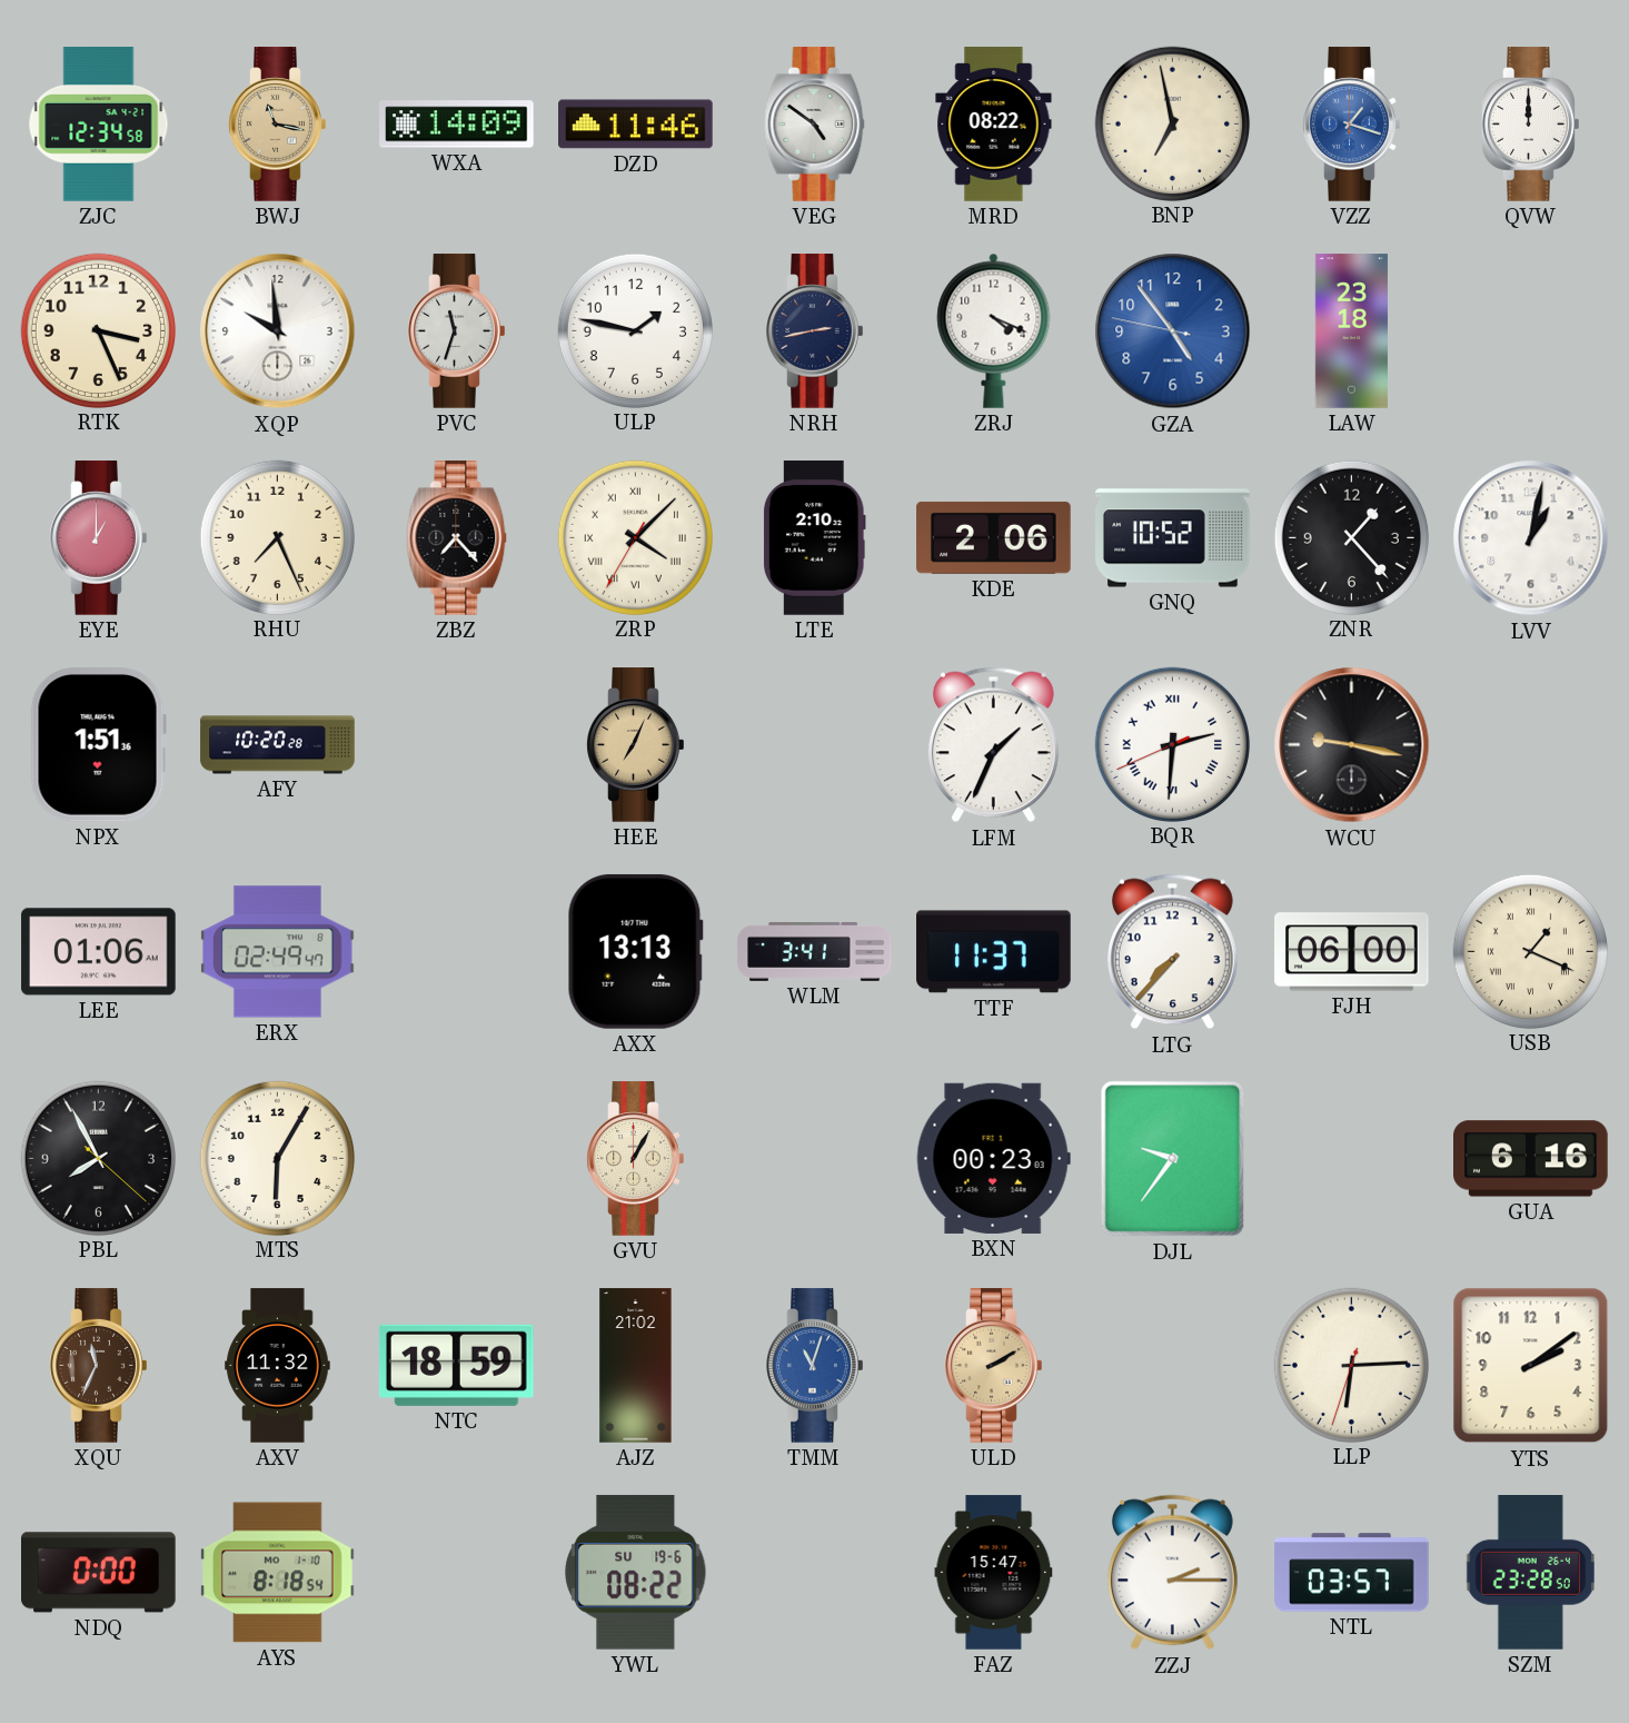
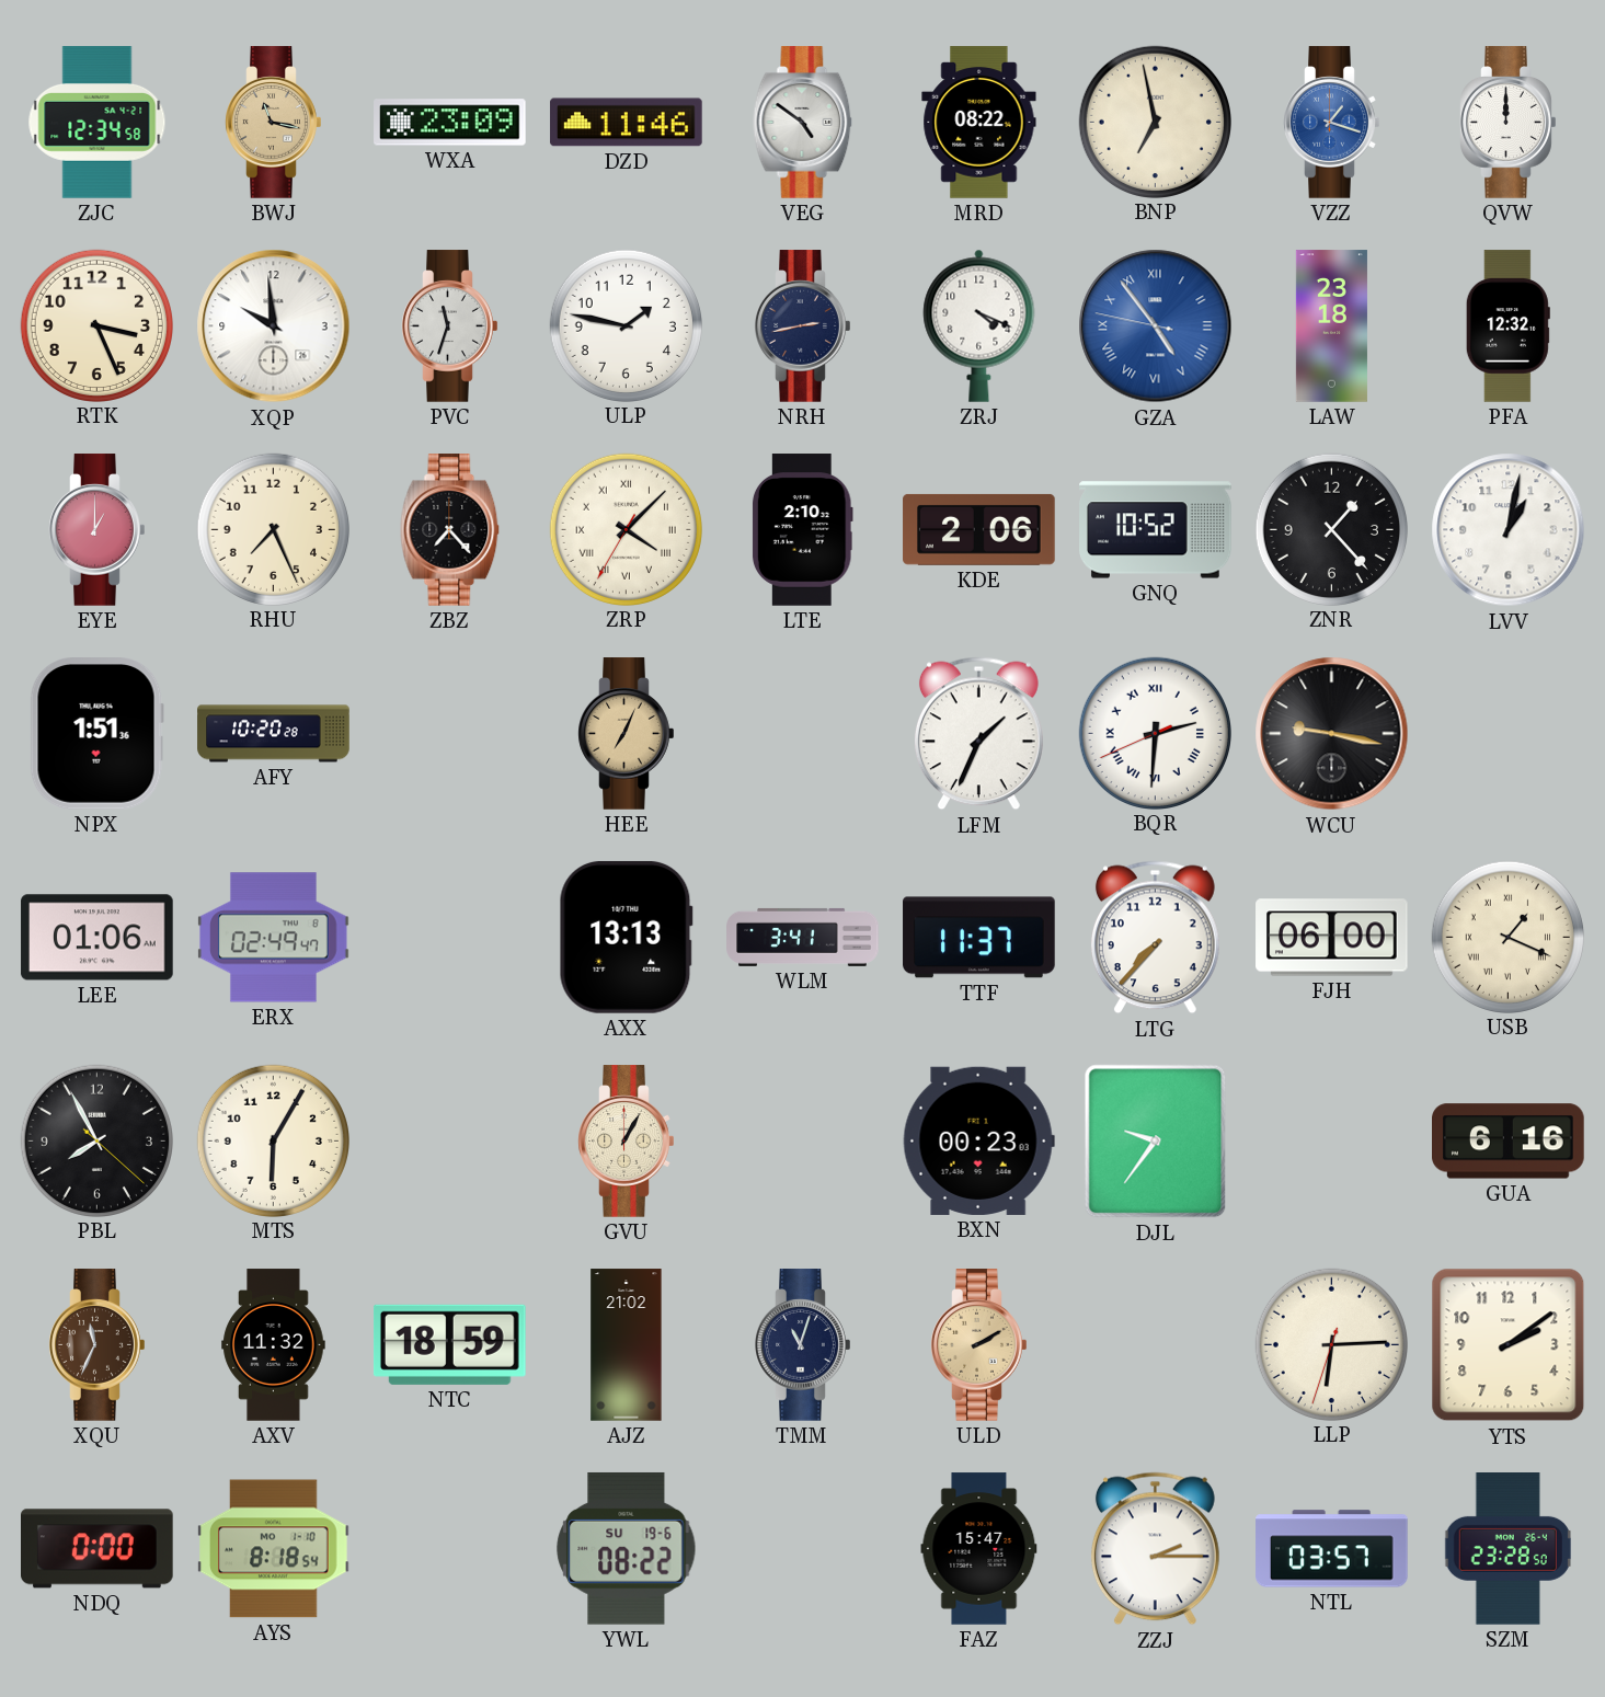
WXA: 14:09 -> 23:09
GZA numerals: Arabic -> Roman
PFA: none -> 12:32
TMM dial: blue -> navy
